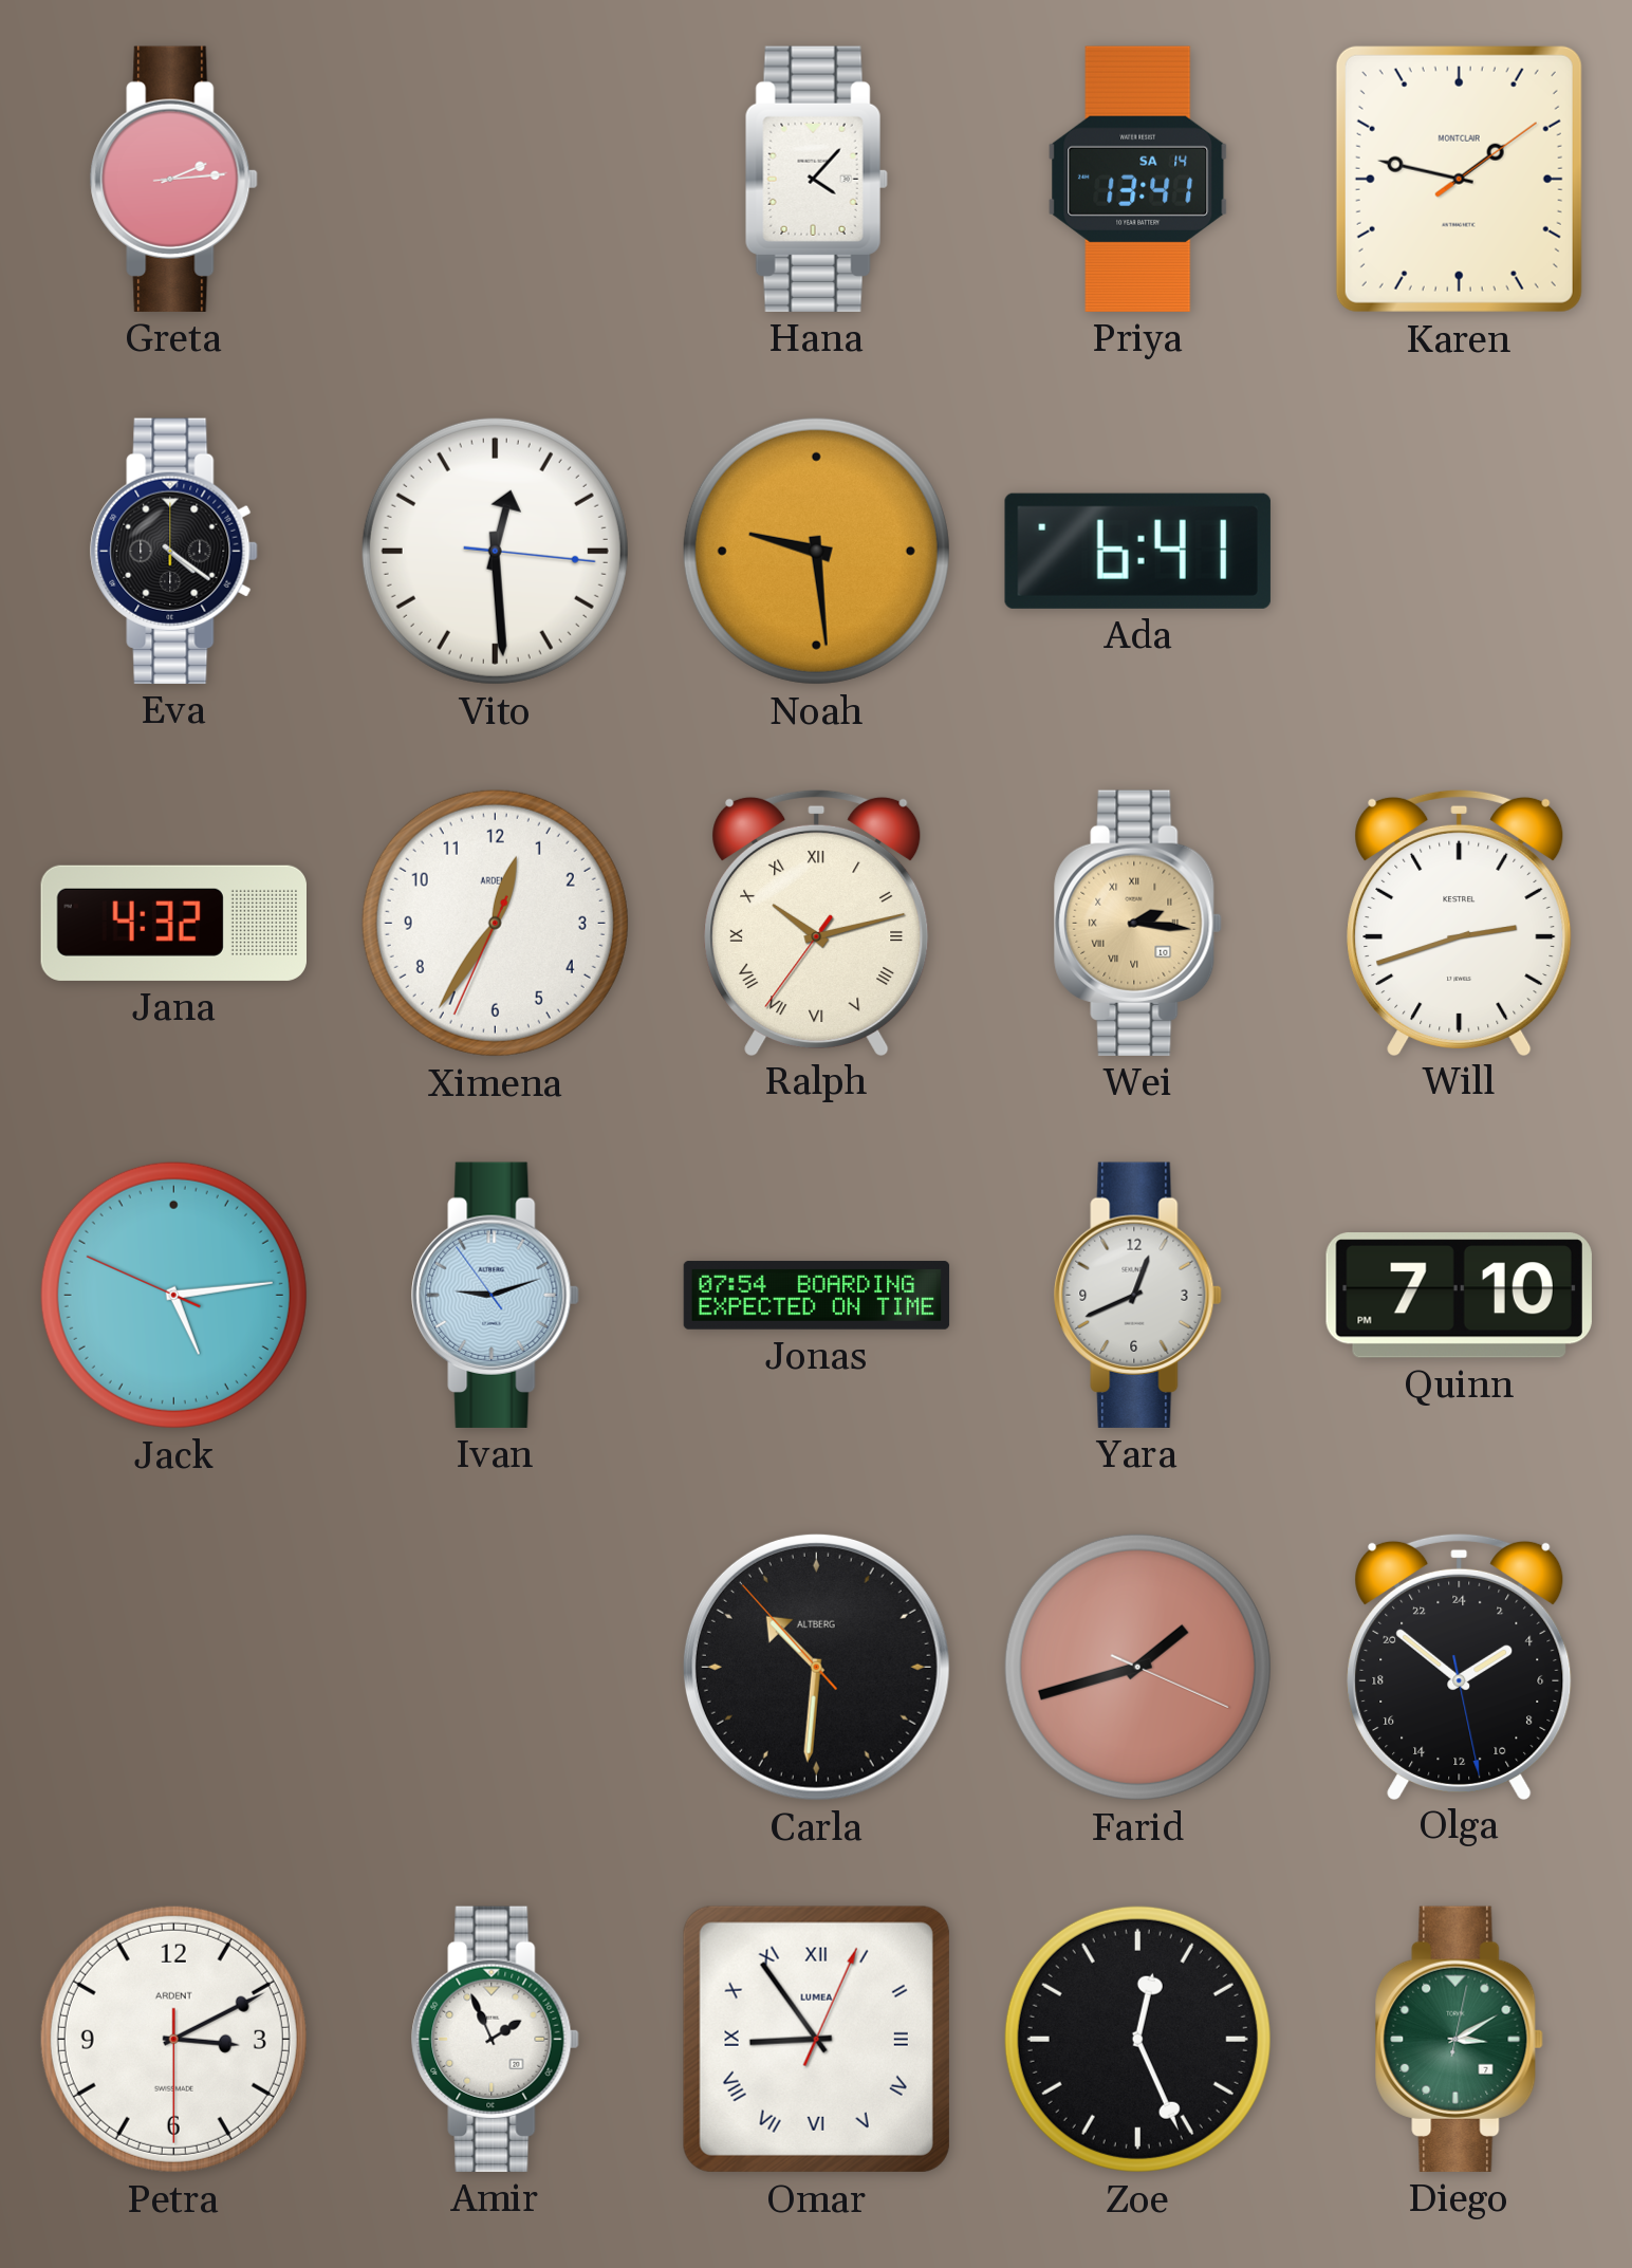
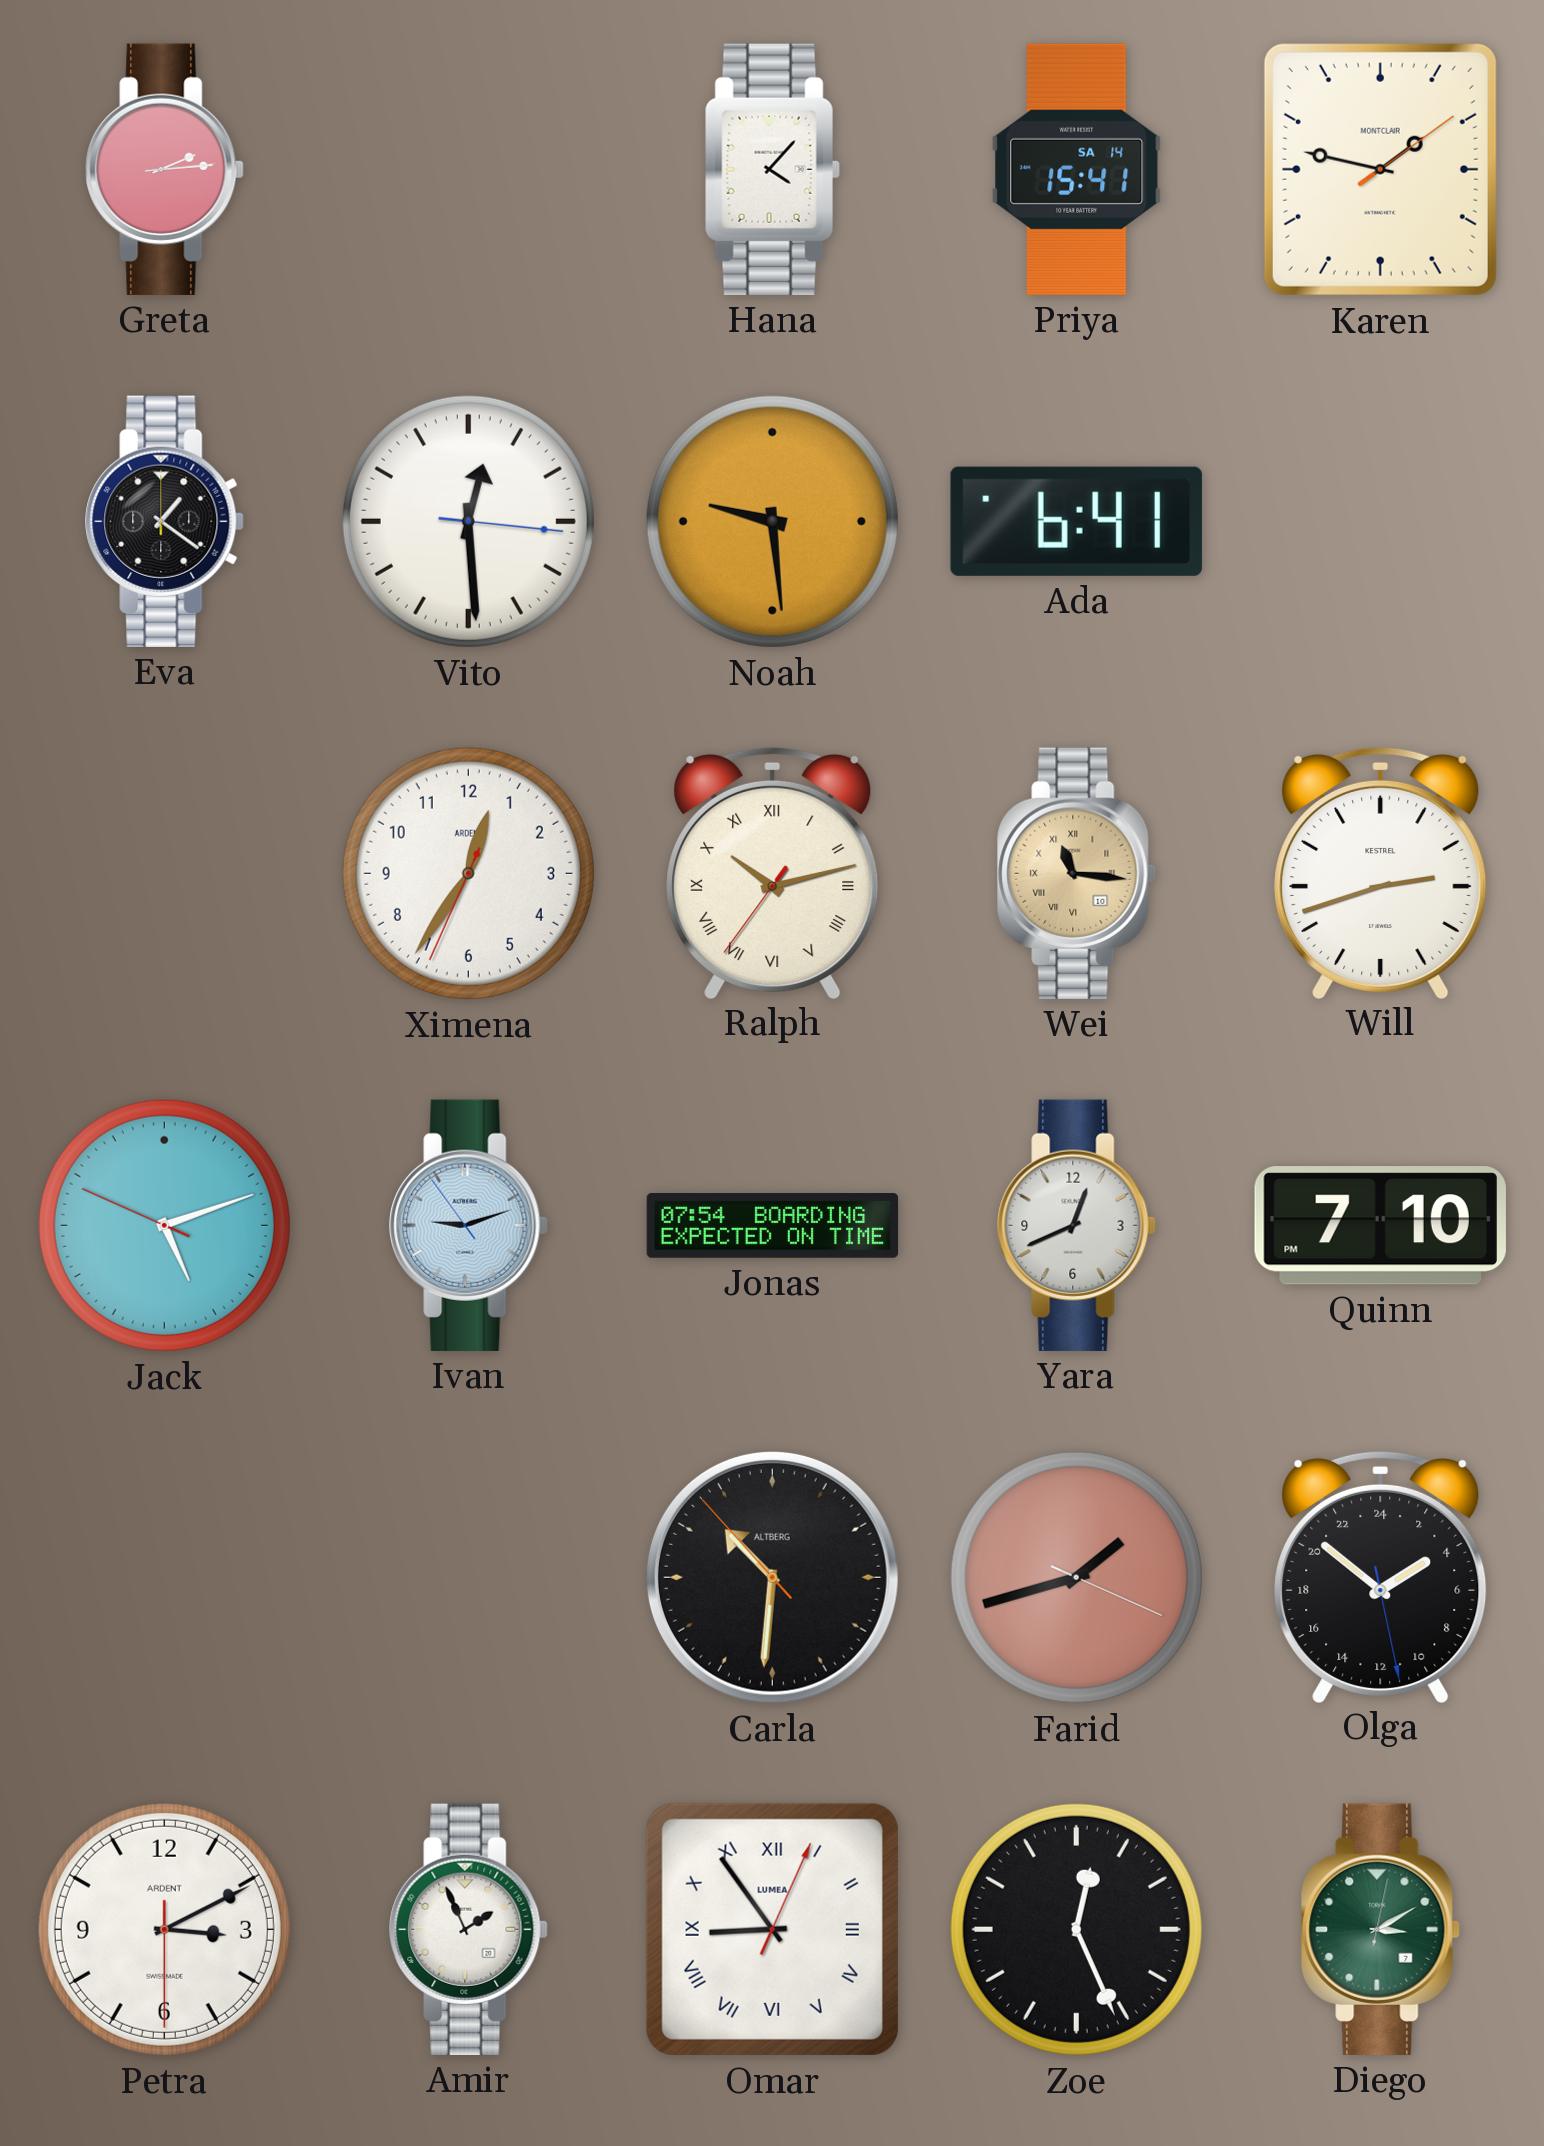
Priya: 13:41 -> 15:41
Eva: 4:21 -> 1:21
Jana: 4:32 -> none
Wei: 2:16 -> 11:16
Jack: 5:13 -> 5:11
